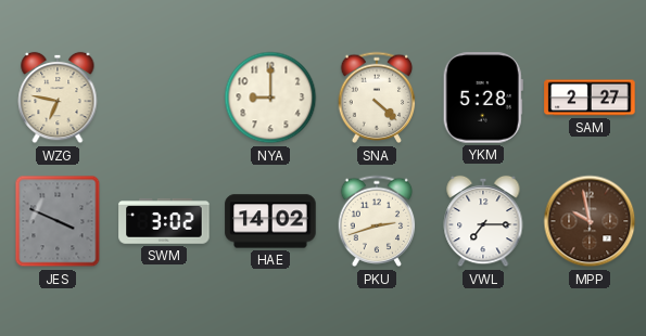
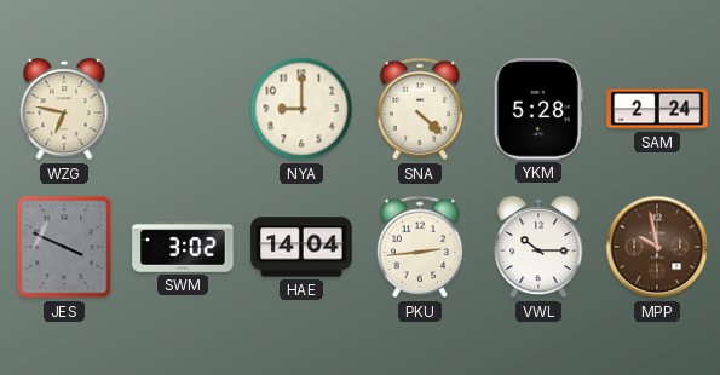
SAM: 2:27 -> 2:24
HAE: 14:02 -> 14:04
PKU: 2:42 -> 2:44
VWL: 7:15 -> 10:15
